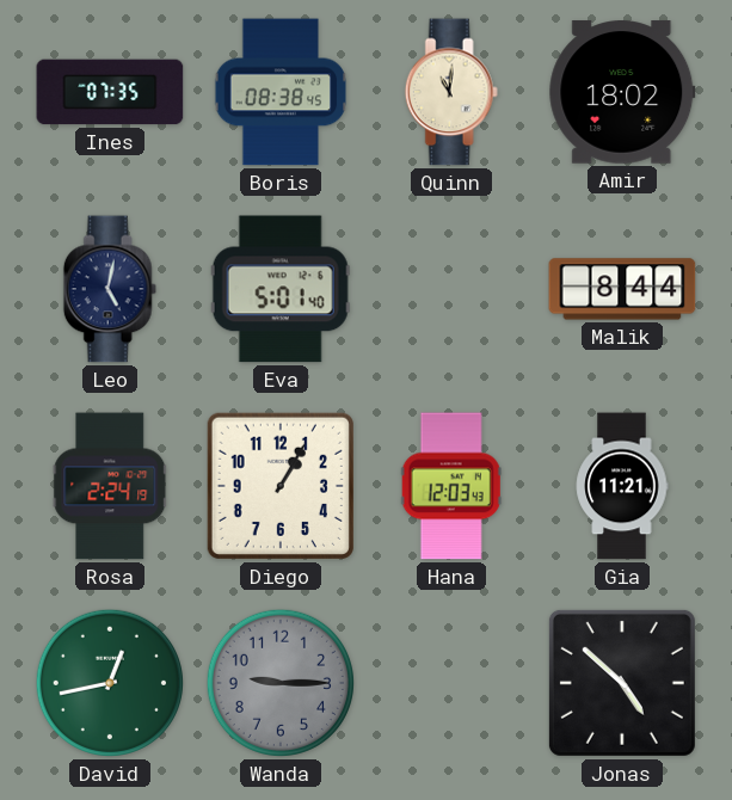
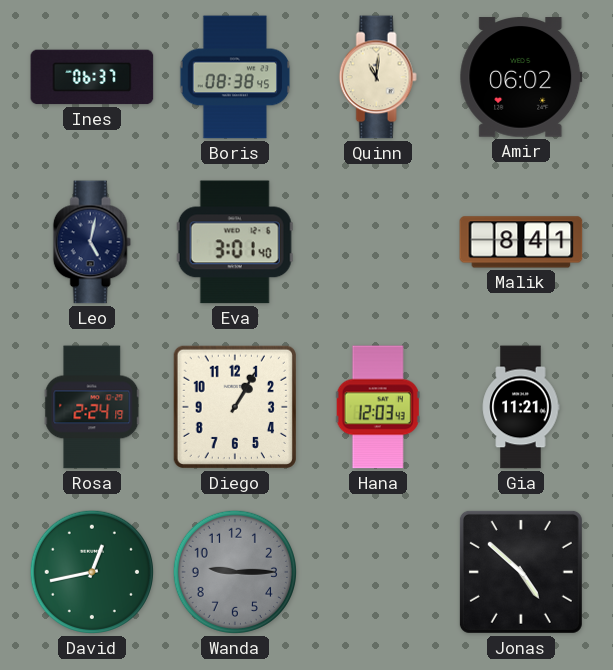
Ines: 07:35 -> 06:37
Amir: 18:02 -> 06:02
Eva: 5:01 -> 3:01
Malik: 8:44 -> 8:41
